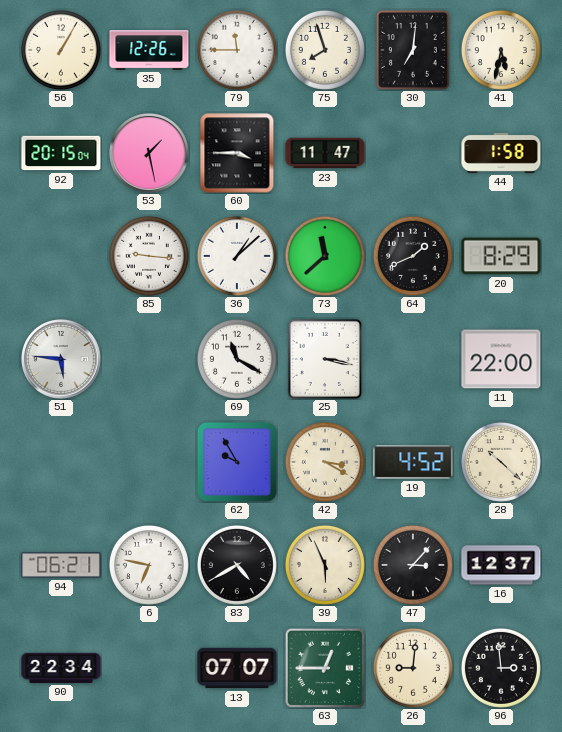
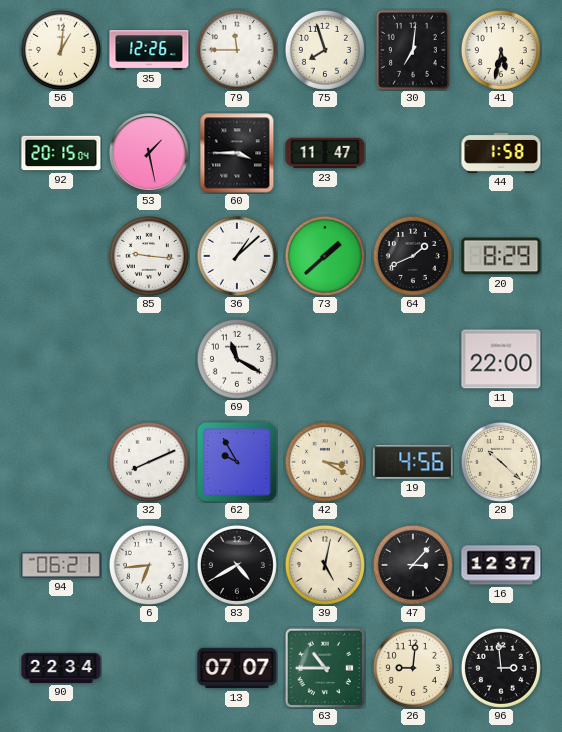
56: 1:05 -> 1:01
73: 11:38 -> 1:38
51: 5:46 -> none
25: 3:17 -> none
32: none -> 8:11
19: 4:52 -> 4:56
6: 6:47 -> 6:44
39: 5:56 -> 5:02
63: 12:45 -> 10:45
